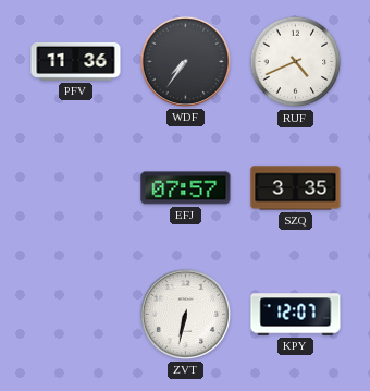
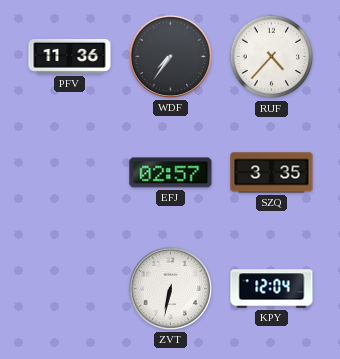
RUF: 4:41 -> 4:37
EFJ: 07:57 -> 02:57
KPY: 12:07 -> 12:04
